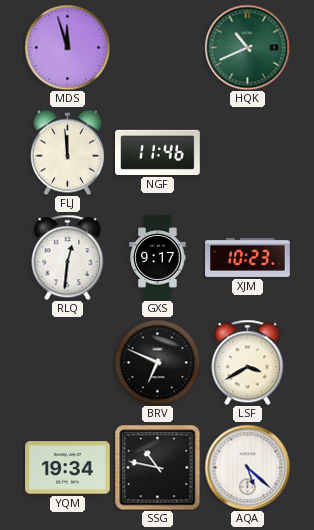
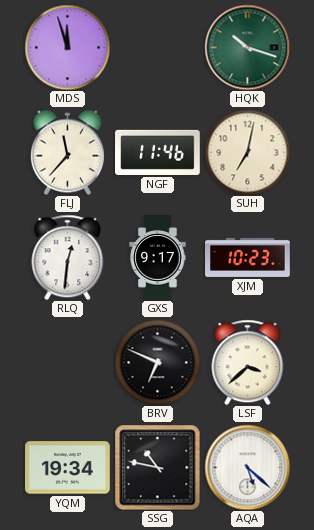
HQK: 10:41 -> 10:18
FLJ: 11:59 -> 11:37
SUH: none -> 7:02
LSF: 3:40 -> 3:38
